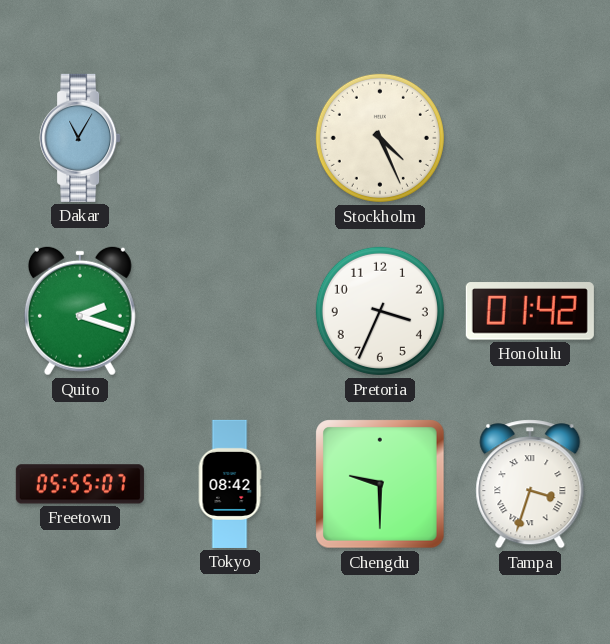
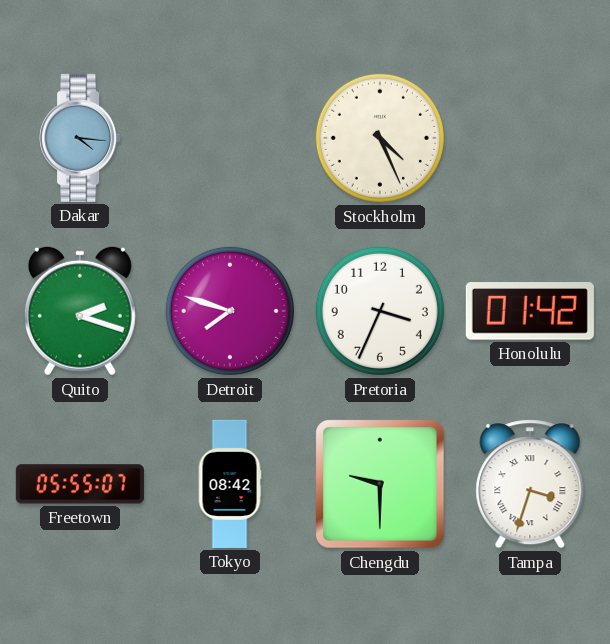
Dakar: 11:05 -> 4:16
Detroit: none -> 7:48
